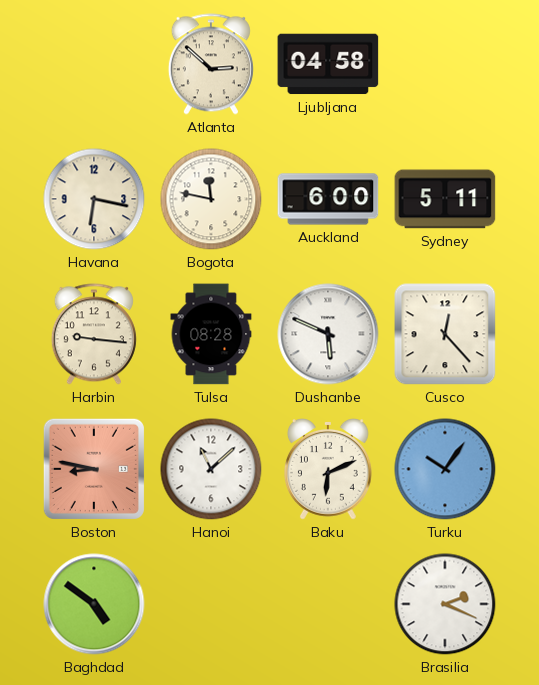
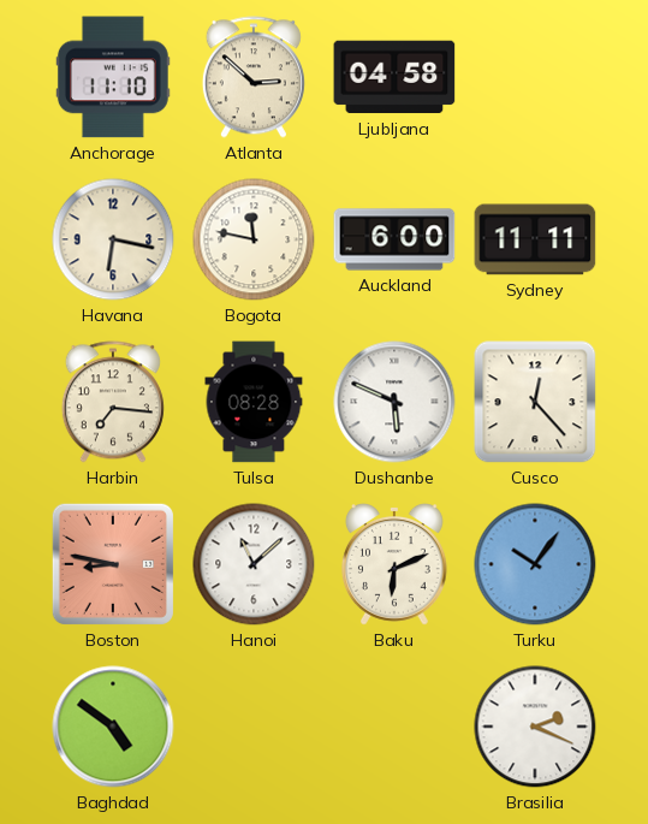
Anchorage: none -> 11:10
Sydney: 5:11 -> 11:11
Harbin: 9:16 -> 7:16
